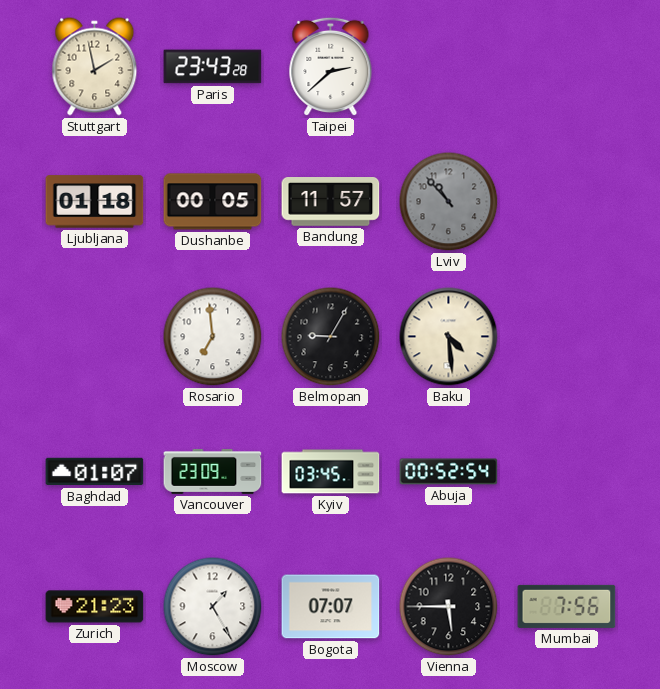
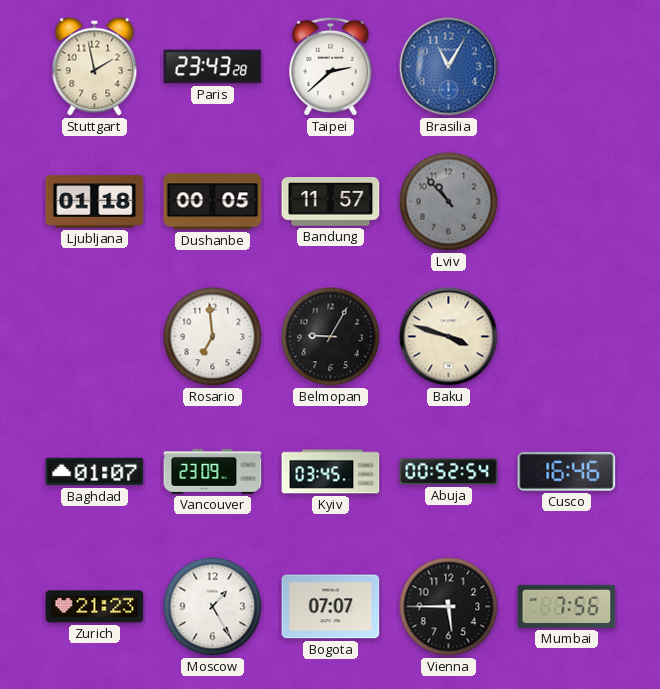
Brasilia: none -> 11:05
Baku: 4:29 -> 3:48
Cusco: none -> 16:46
